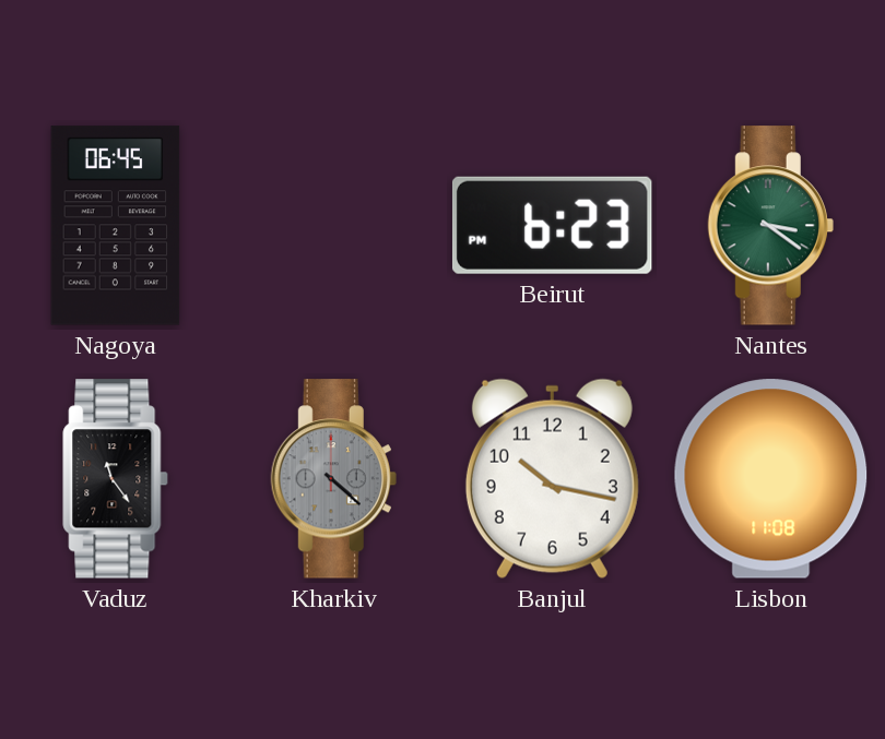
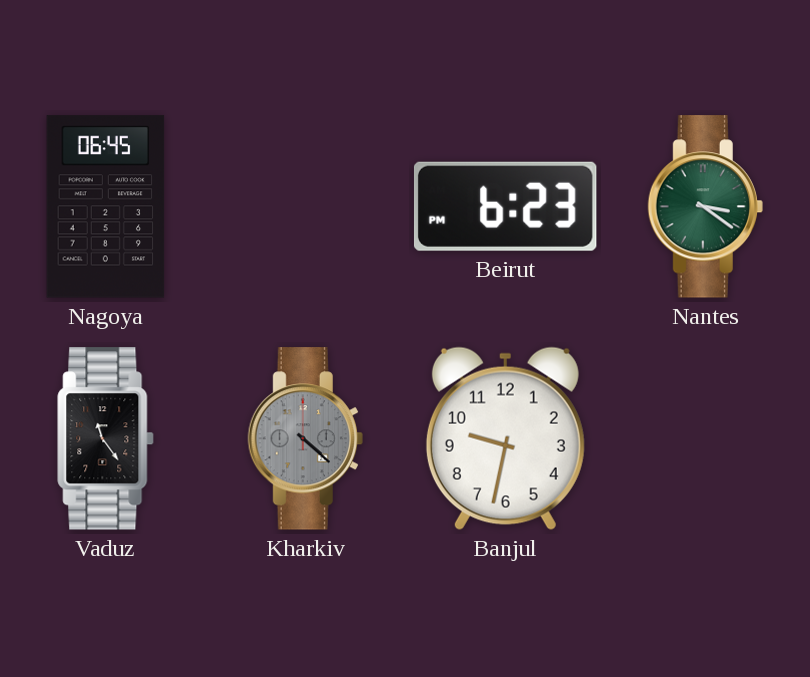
Banjul: 10:17 -> 9:32
Lisbon: 11:08 -> none
